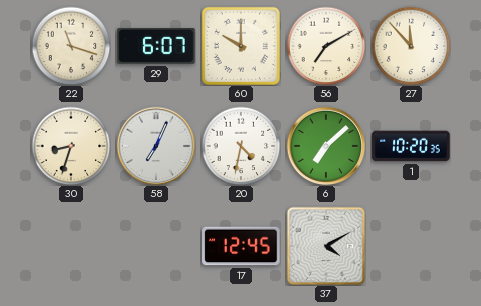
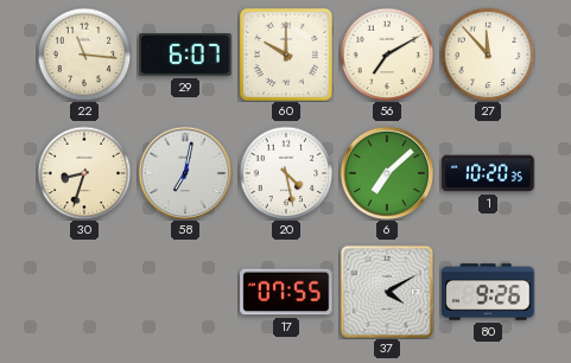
22: 11:18 -> 11:16
58: 7:04 -> 7:02
20: 4:32 -> 4:28
17: 12:45 -> 07:55
80: none -> 9:26
